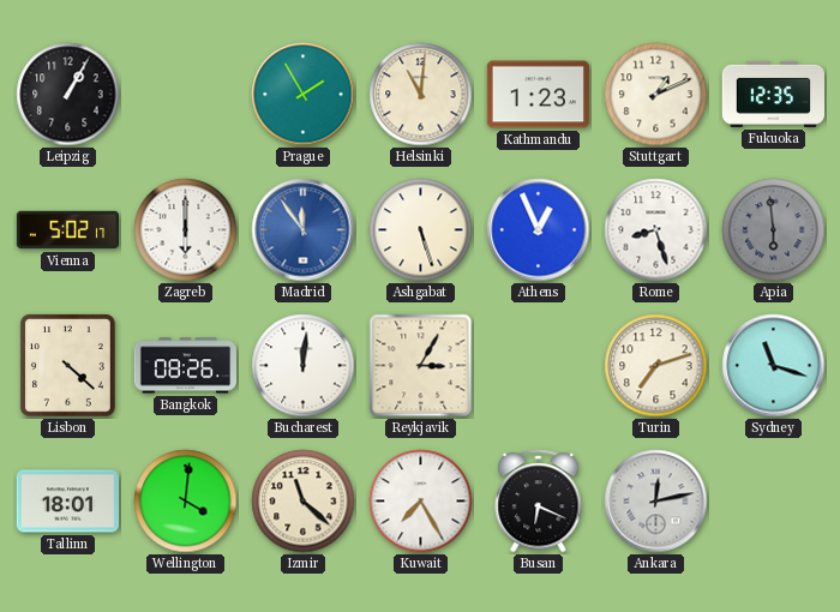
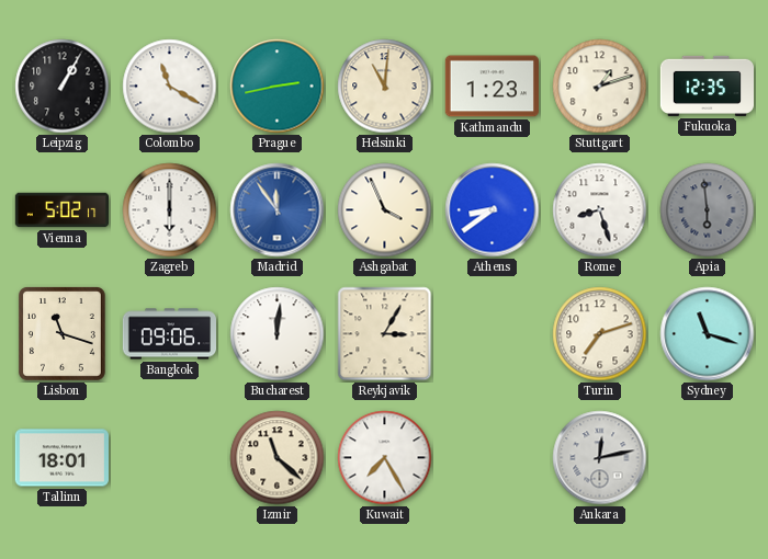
Colombo: none -> 11:20
Prague: 1:55 -> 2:43
Stuttgart: 1:11 -> 1:12
Ashgabat: 5:27 -> 3:56
Athens: 12:56 -> 8:39
Lisbon: 4:22 -> 11:18
Bangkok: 08:26 -> 09:06
Wellington: 4:01 -> none
Busan: 6:19 -> none
